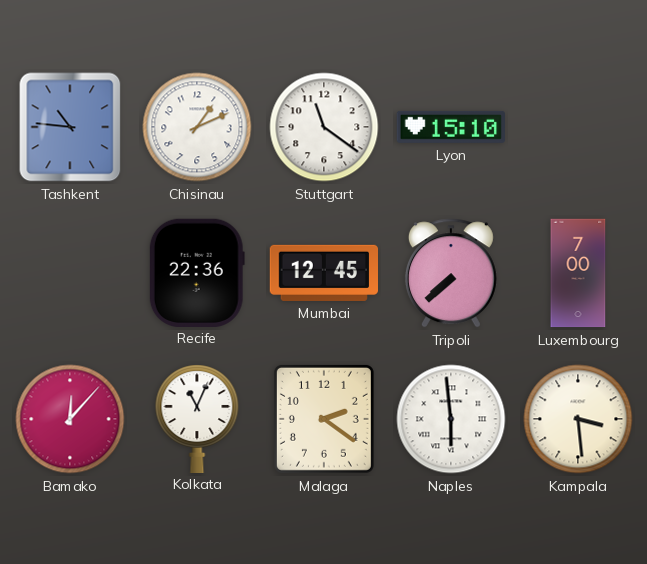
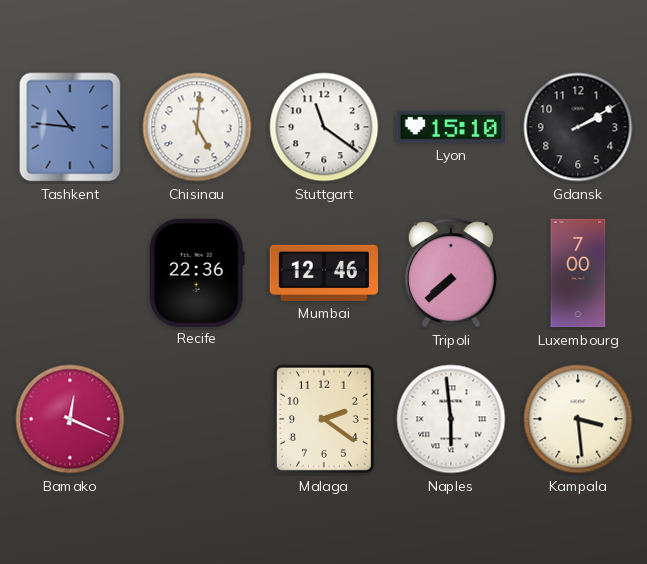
Chisinau: 1:11 -> 5:01
Gdansk: none -> 2:10
Mumbai: 12:45 -> 12:46
Bamako: 12:07 -> 12:19
Kolkata: 11:04 -> none
